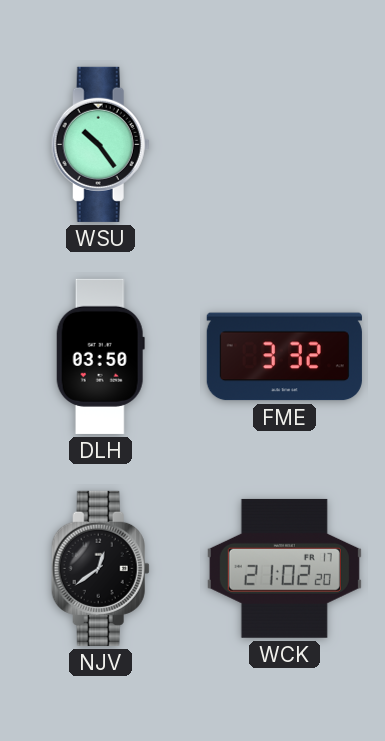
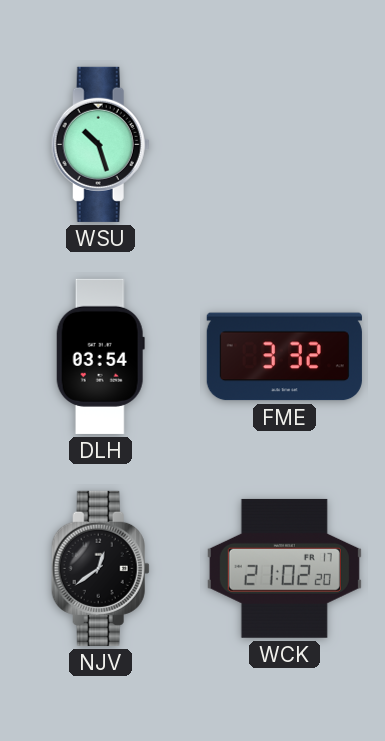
WSU: 10:24 -> 10:27
DLH: 03:50 -> 03:54
